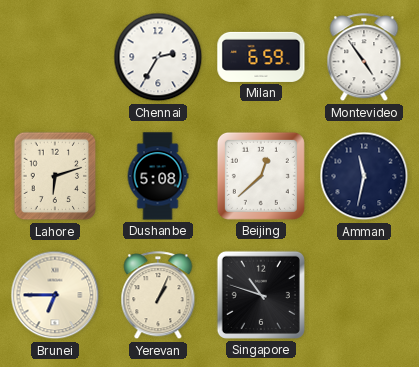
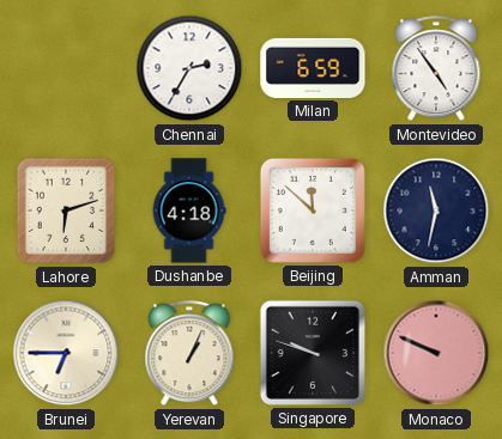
Dushanbe: 5:08 -> 4:18
Beijing: 12:38 -> 11:52
Singapore: 10:48 -> 9:48
Monaco: none -> 9:49
